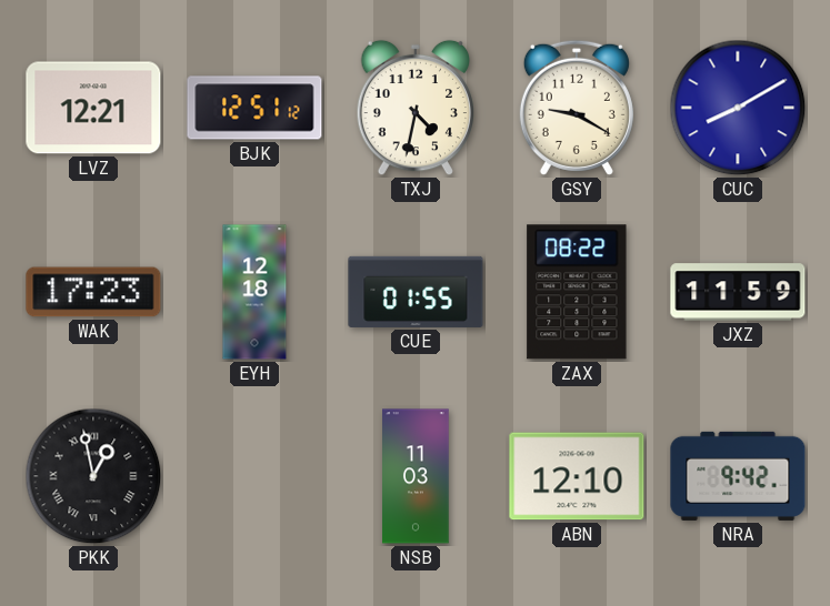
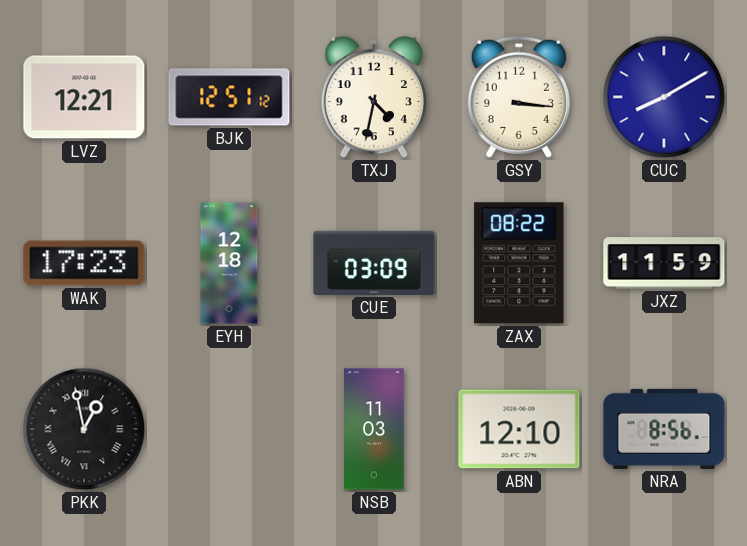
GSY: 9:20 -> 3:16
CUE: 01:55 -> 03:09
NRA: 9:42 -> 8:56
